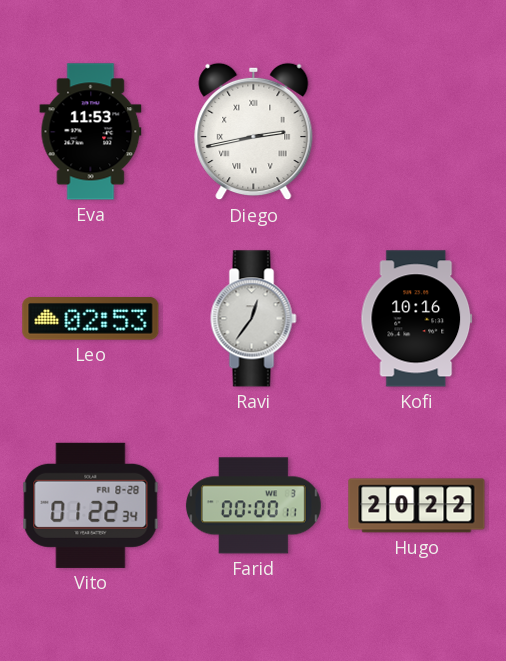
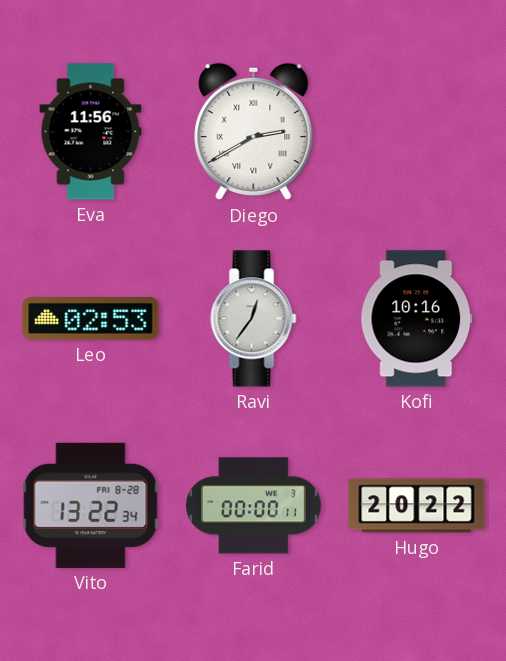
Eva: 11:53 -> 11:56
Diego: 2:43 -> 2:40
Vito: 01:22 -> 13:22
